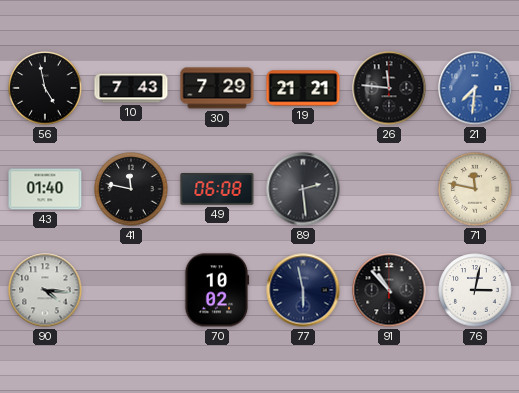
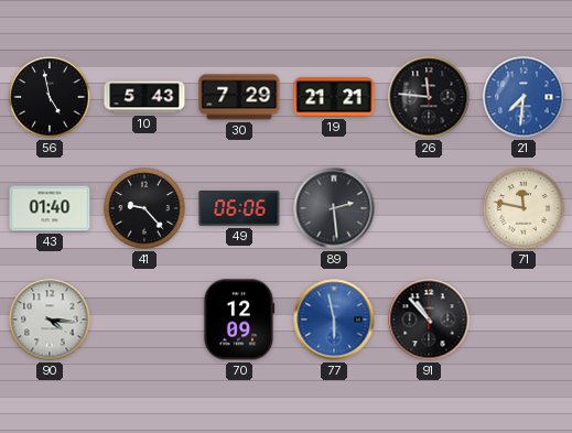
10: 7:43 -> 5:43
41: 11:47 -> 9:23
49: 06:08 -> 06:06
70: 10:02 -> 12:09
77 dial: navy -> blue
76: 3:02 -> none
